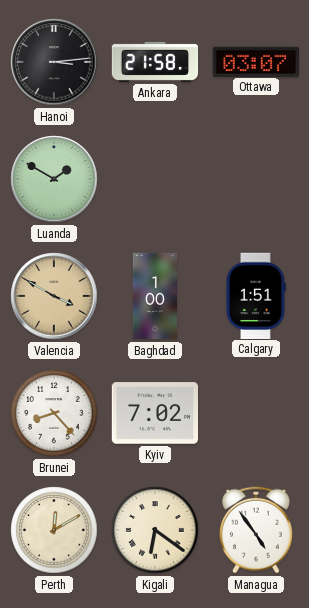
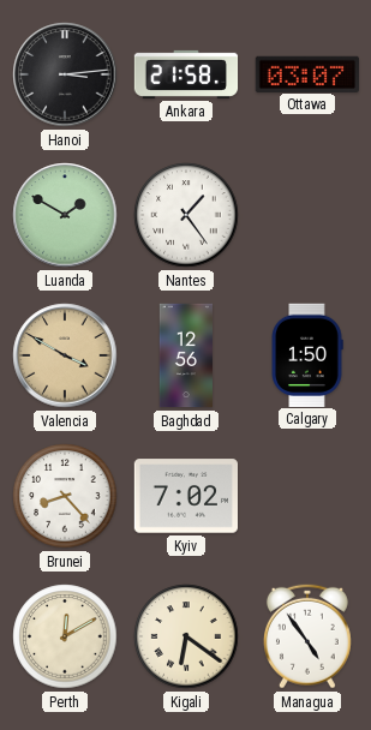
Nantes: none -> 1:24
Baghdad: 1:00 -> 12:56
Calgary: 1:51 -> 1:50
